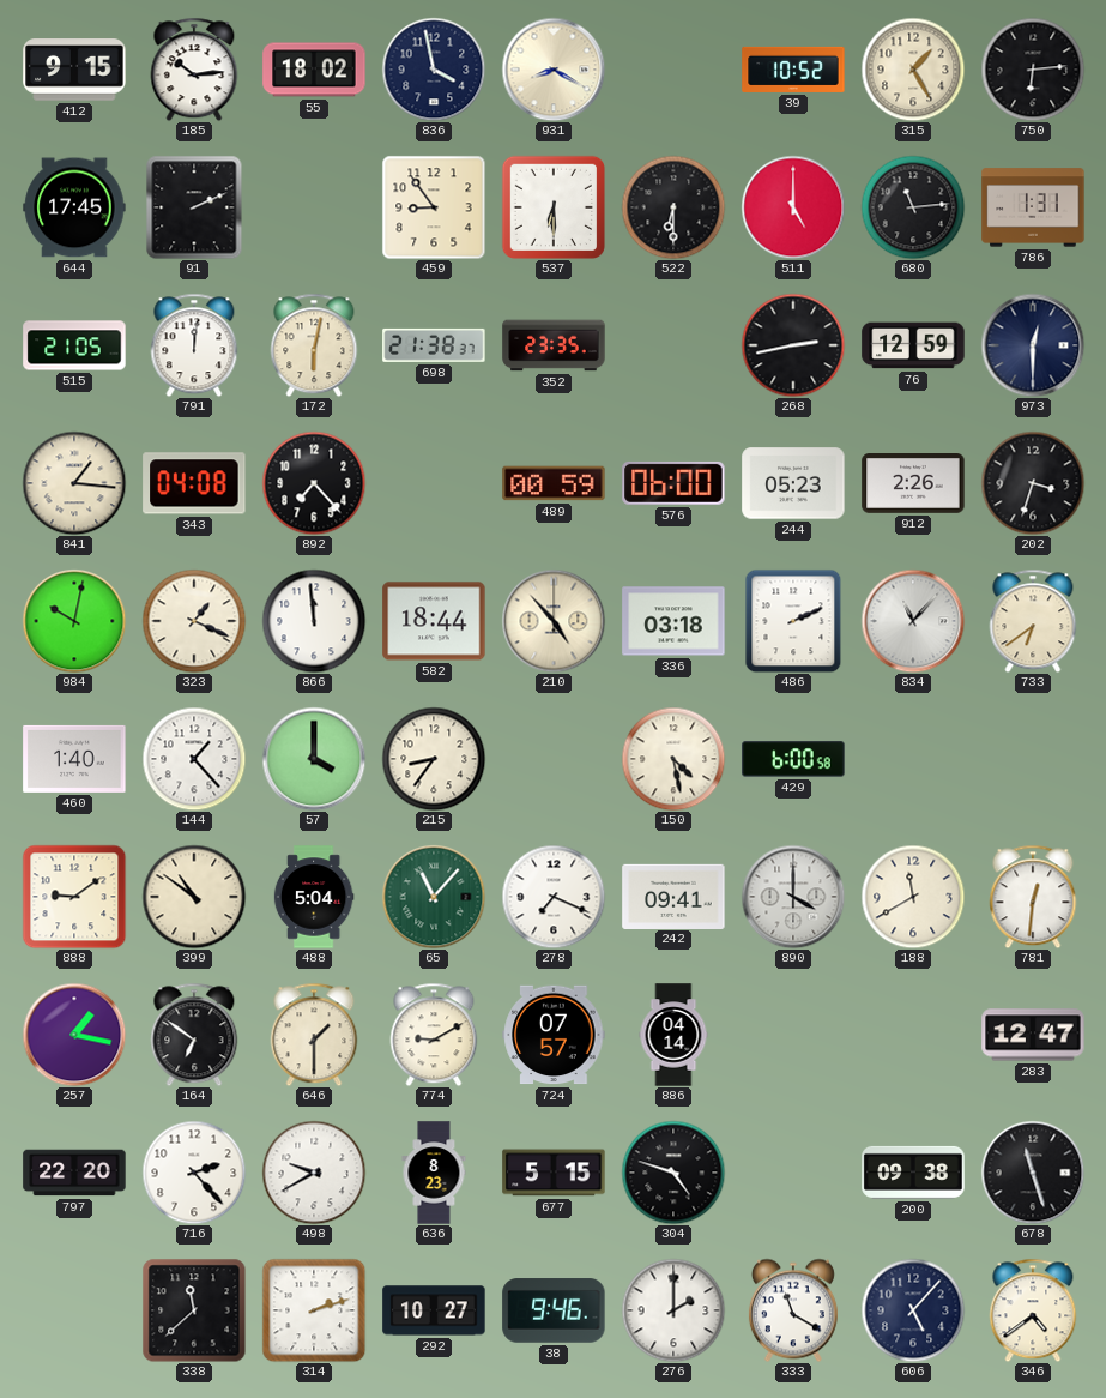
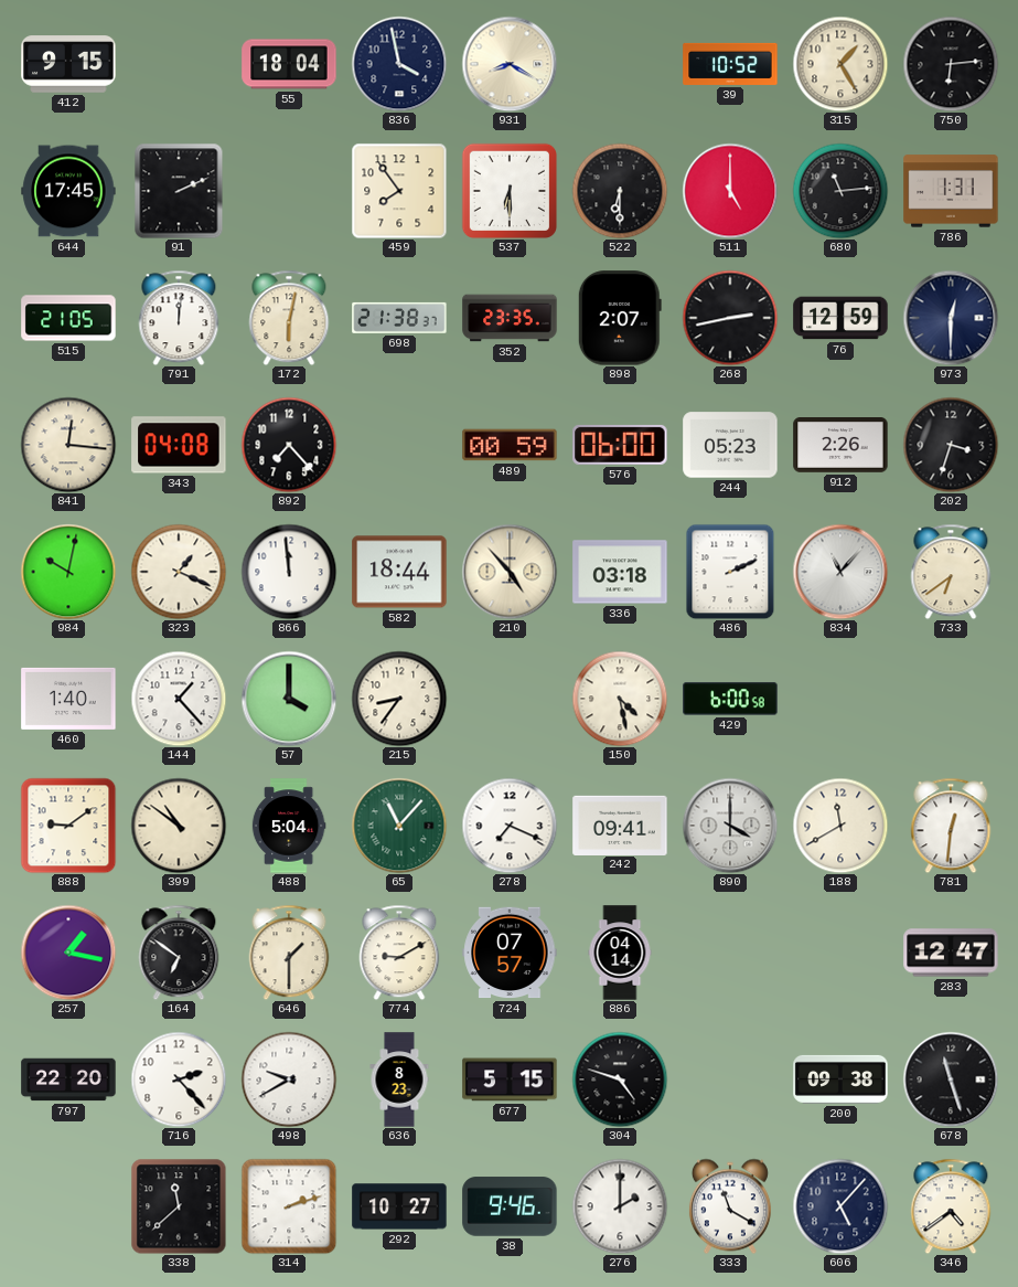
185: 10:14 -> none
55: 18:02 -> 18:04
459: 8:54 -> 7:54
898: none -> 2:07
841: 1:16 -> 12:16
